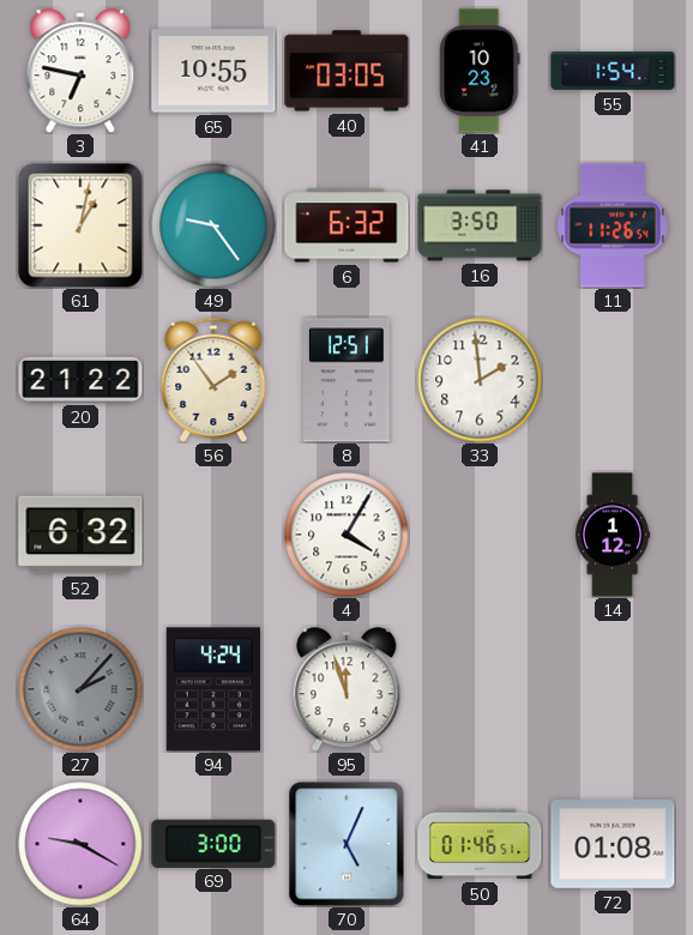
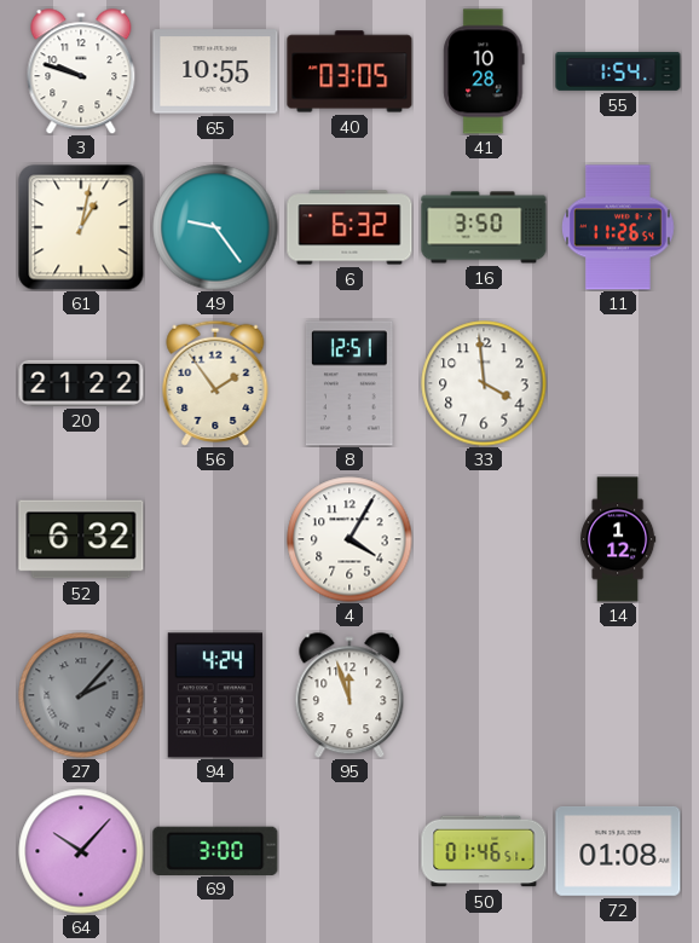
3: 6:47 -> 9:48
41: 10:23 -> 10:28
33: 1:59 -> 3:59
64: 9:20 -> 10:07
70: 5:04 -> none
